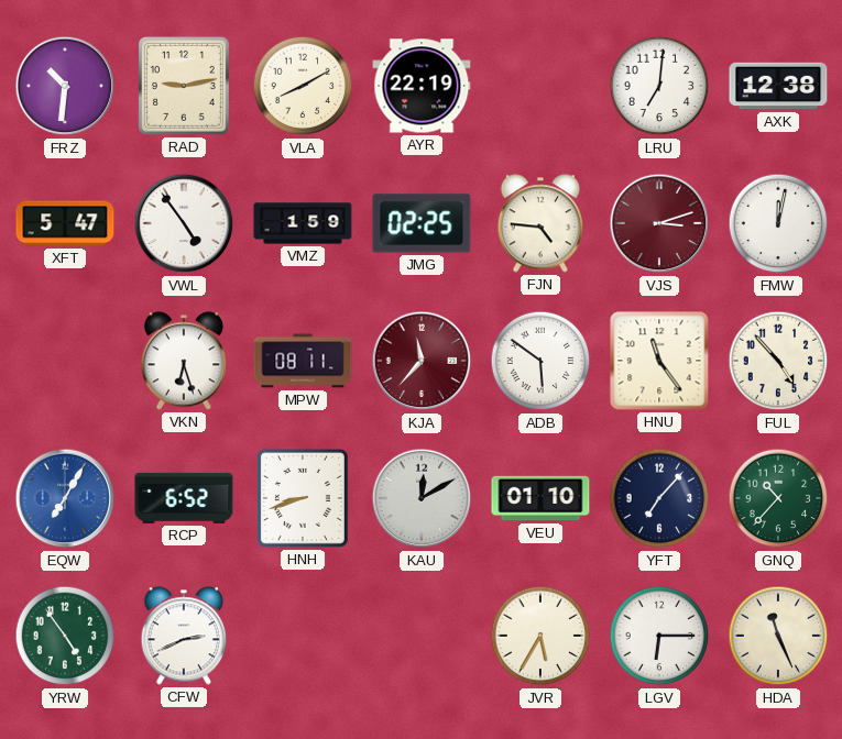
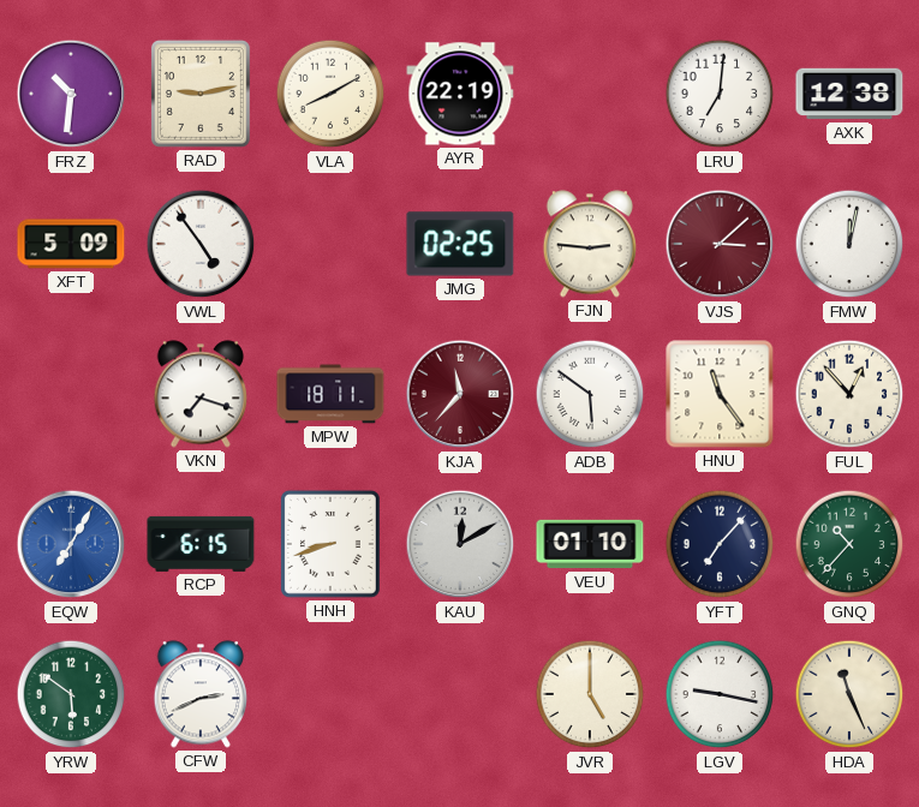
XFT: 5:47 -> 5:09
VMZ: 1:59 -> none
FJN: 4:46 -> 2:46
VJS: 3:12 -> 3:08
VKN: 6:27 -> 7:18
MPW: 08:11 -> 18:11
FUL: 4:53 -> 12:53
RCP: 6:52 -> 6:15
YRW: 4:54 -> 5:51
JVR: 5:35 -> 5:00
LGV: 6:15 -> 9:17
